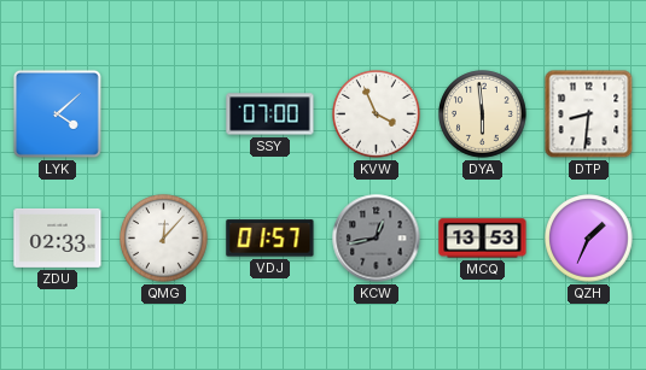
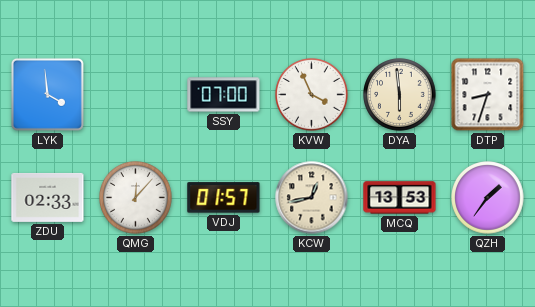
LYK: 4:08 -> 3:59
DTP: 8:31 -> 8:33
KCW dial: grey -> cream
QZH: 1:34 -> 1:36
